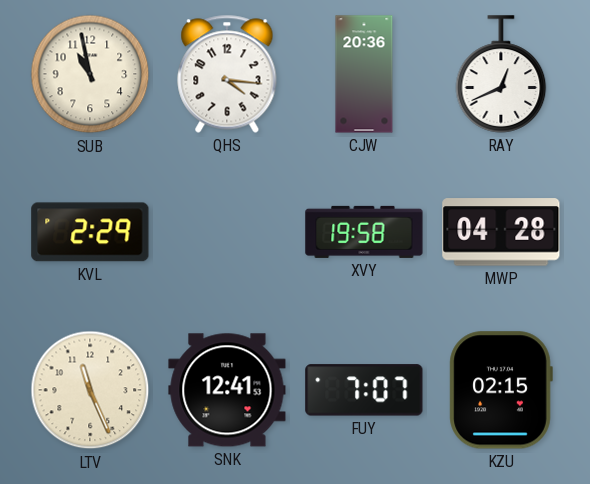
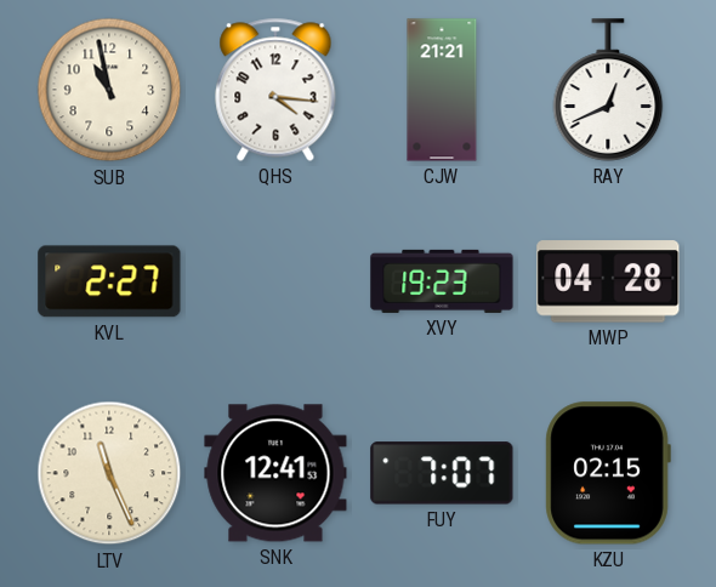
CJW: 20:36 -> 21:21
KVL: 2:29 -> 2:27
XVY: 19:58 -> 19:23
